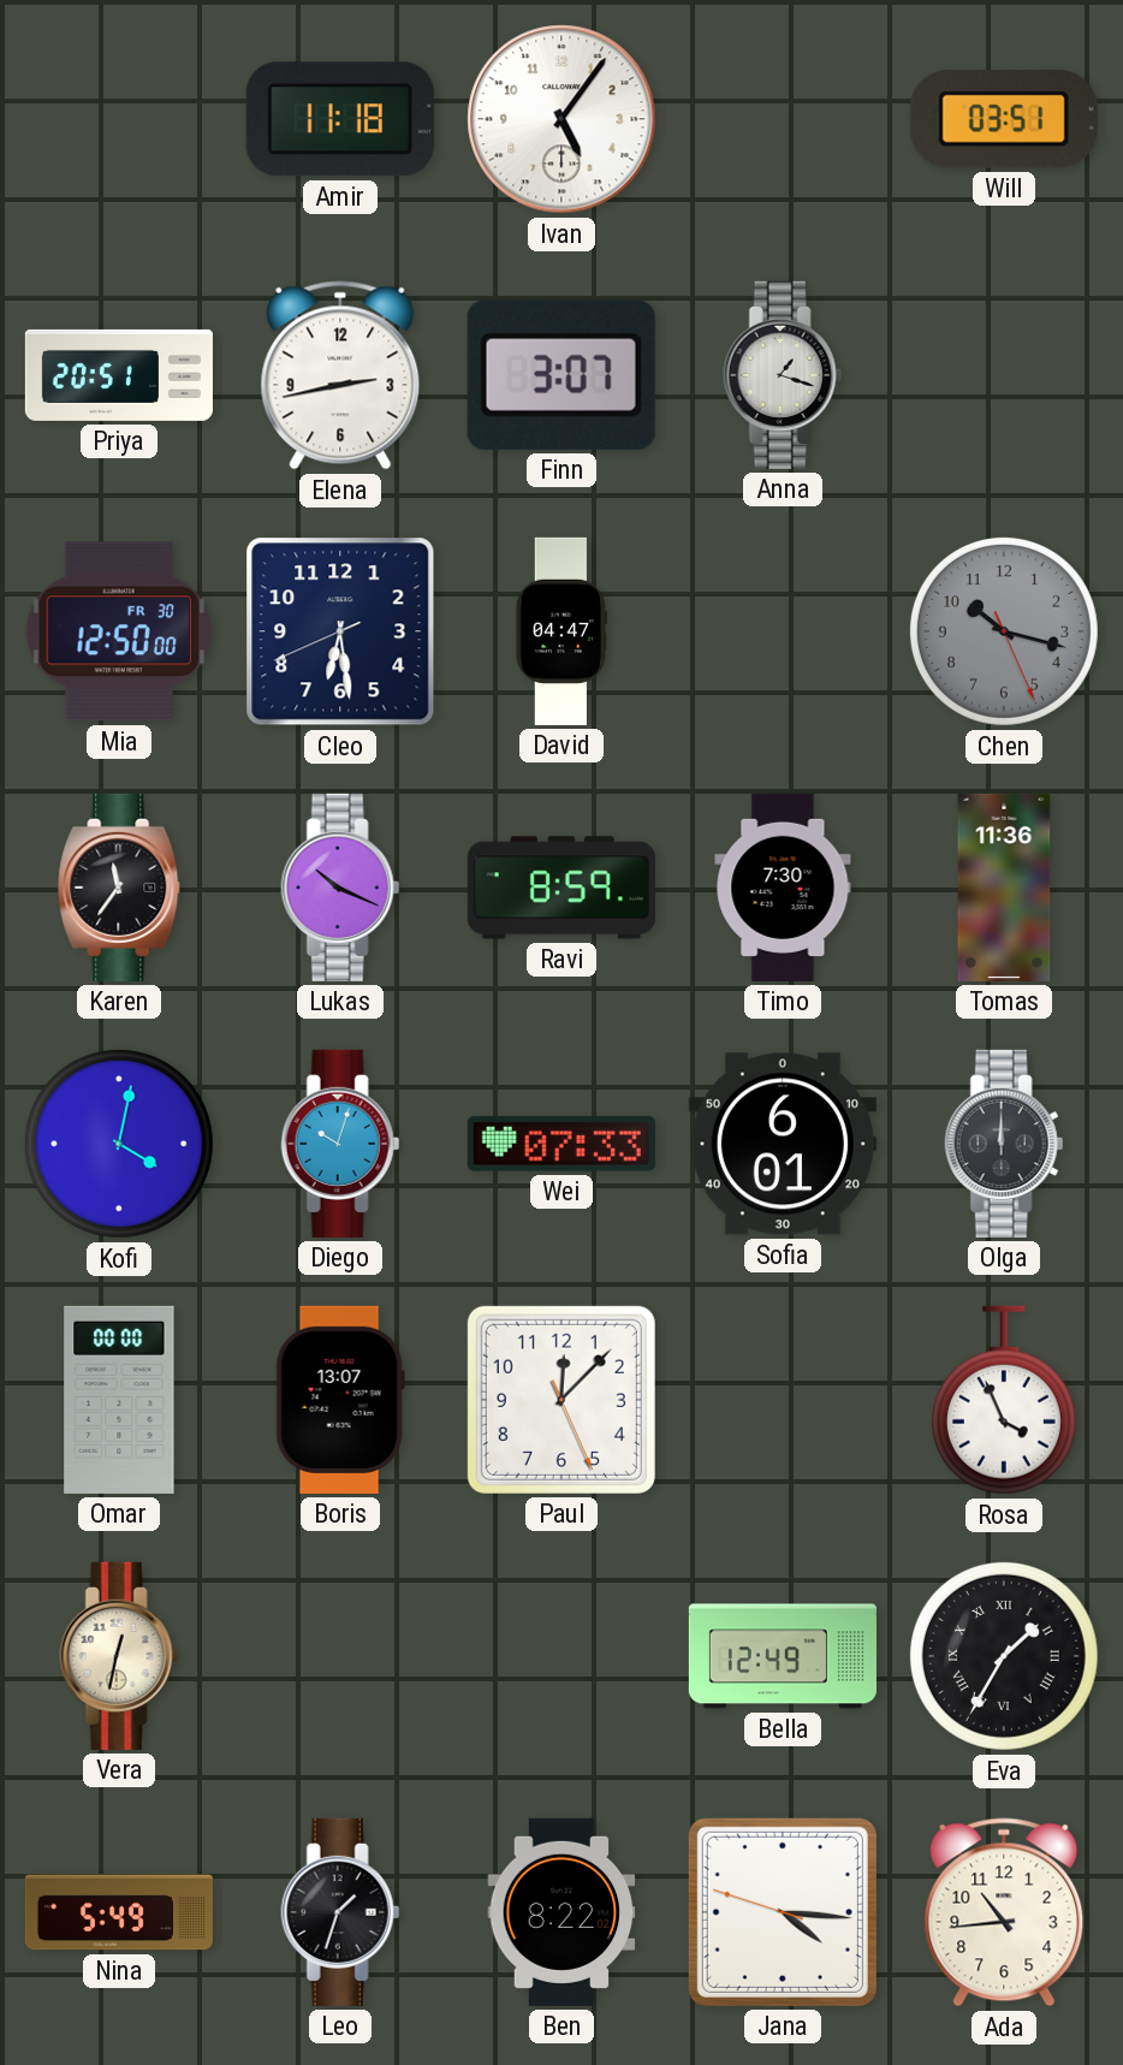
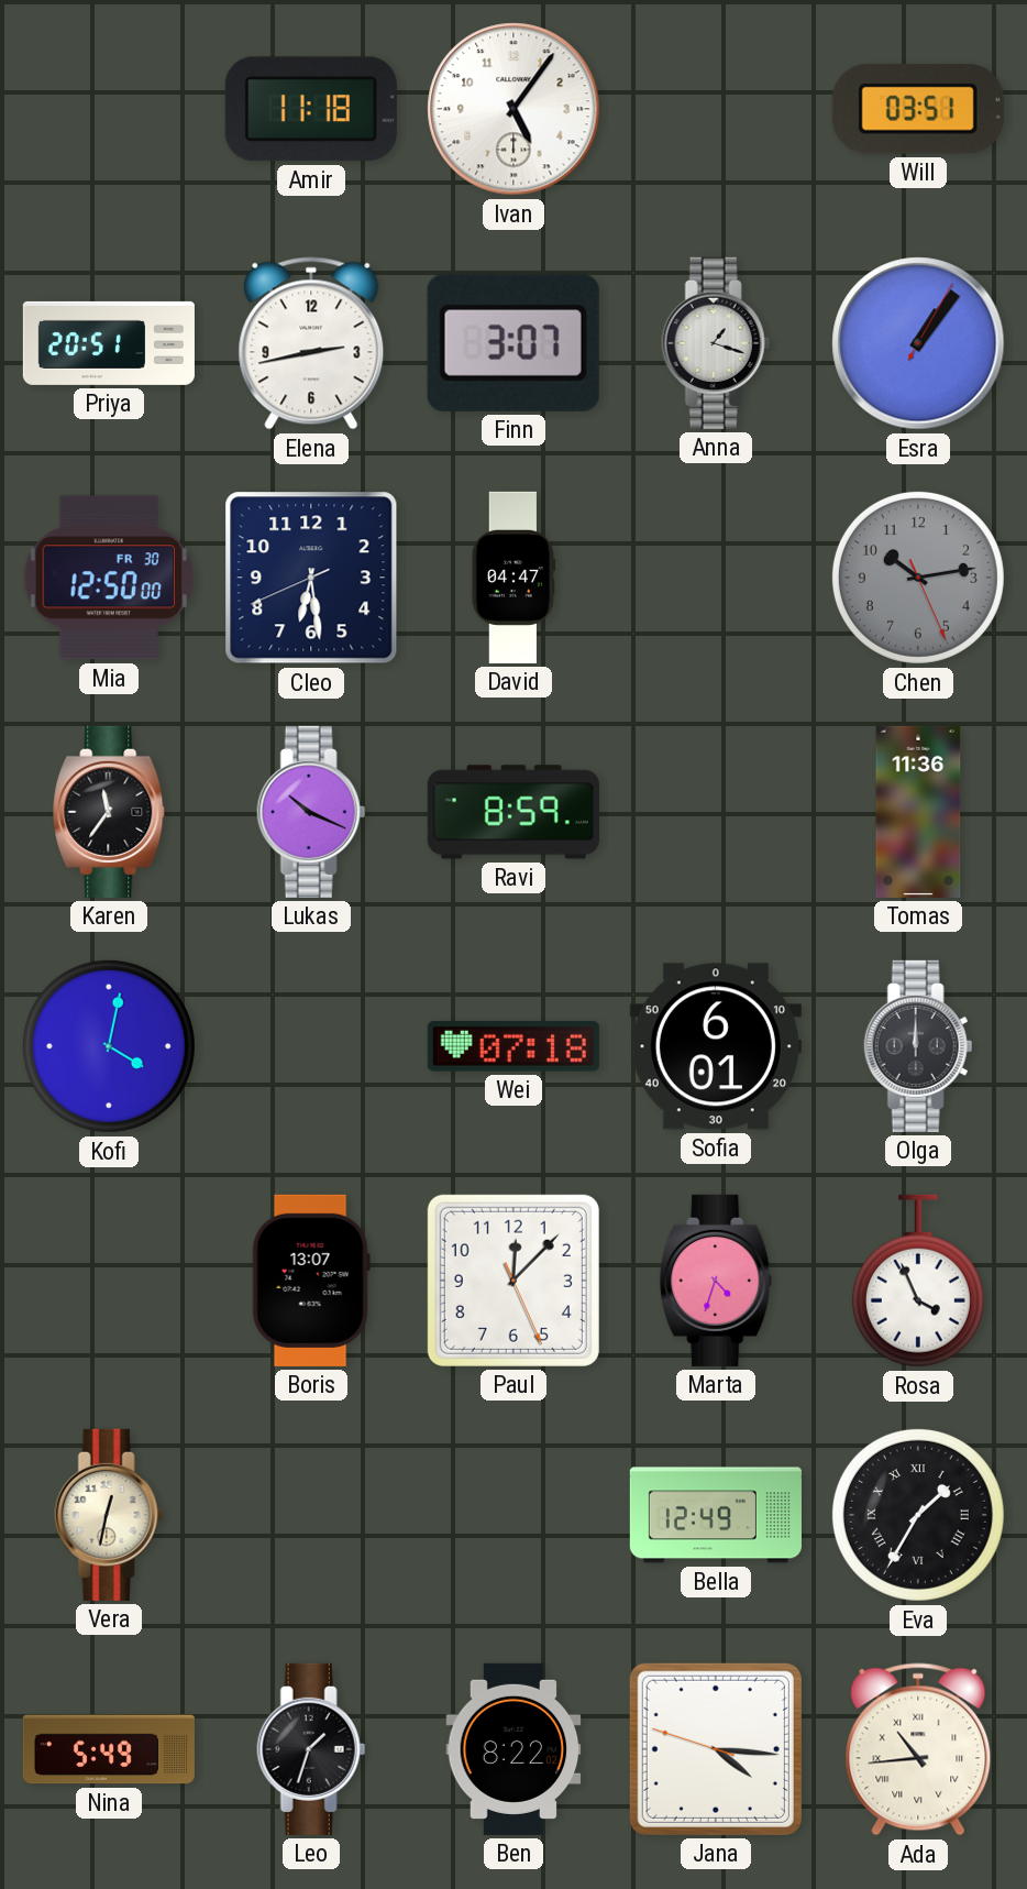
Esra: none -> 1:06
Chen: 10:17 -> 10:13
Timo: 7:30 -> none
Diego: 10:03 -> none
Wei: 07:33 -> 07:18
Omar: 00:00 -> none
Marta: none -> 4:33
Ada numerals: Arabic -> Roman
